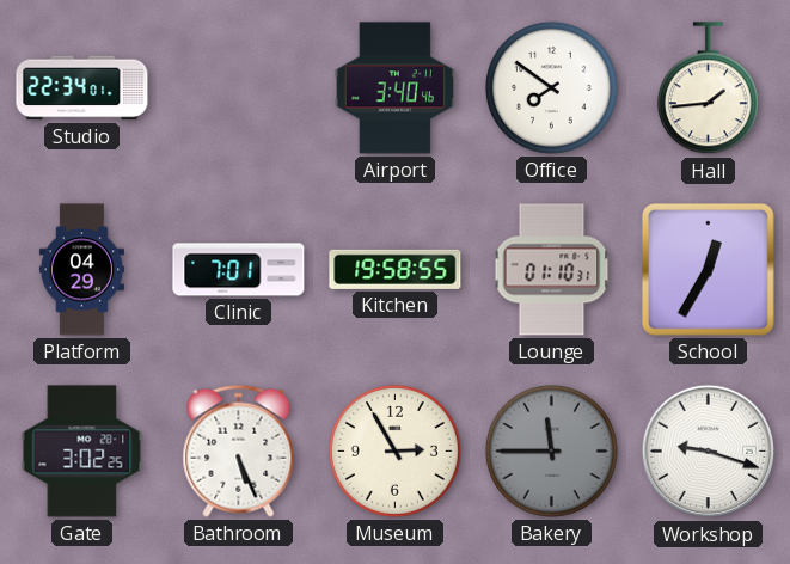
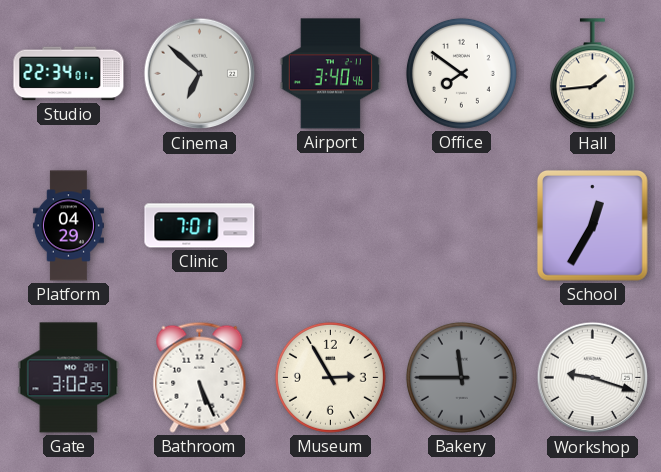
Cinema: none -> 6:52
Kitchen: 19:58 -> none
Lounge: 01:10 -> none
